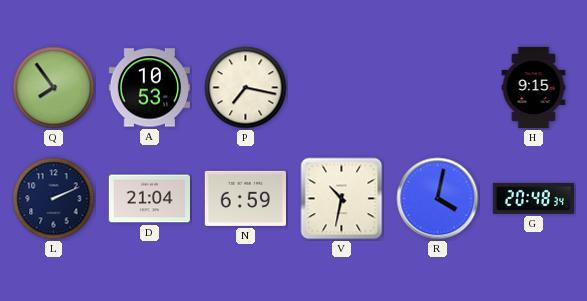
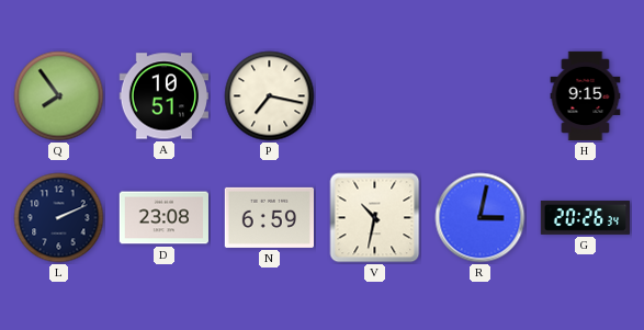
A: 10:53 -> 10:51
D: 21:04 -> 23:08
R: 4:02 -> 3:02
G: 20:48 -> 20:26
